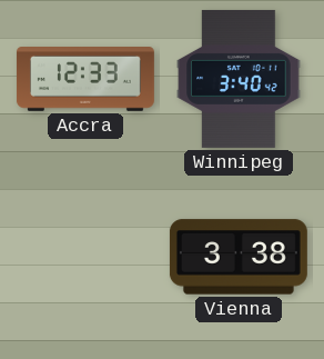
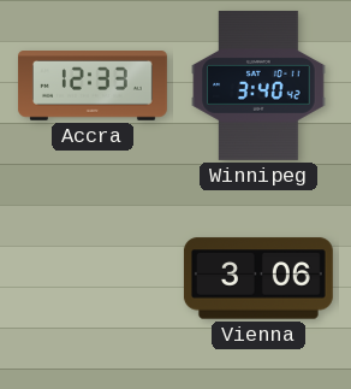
Vienna: 3:38 -> 3:06
